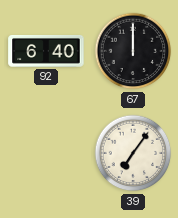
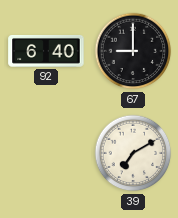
67: 12:00 -> 9:00
39: 7:06 -> 7:10
